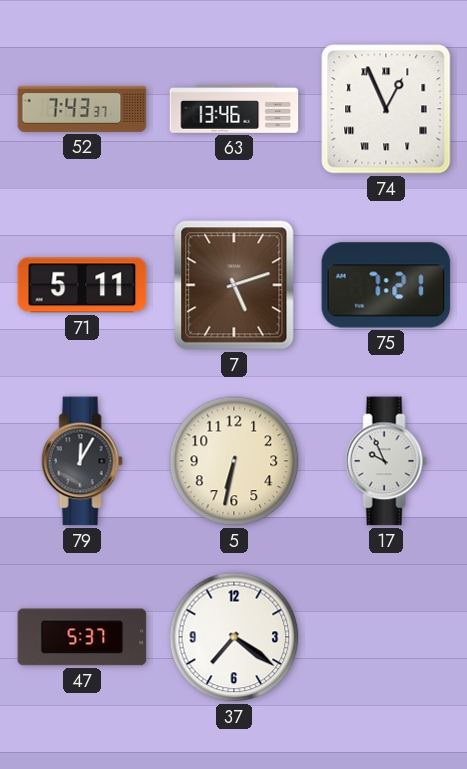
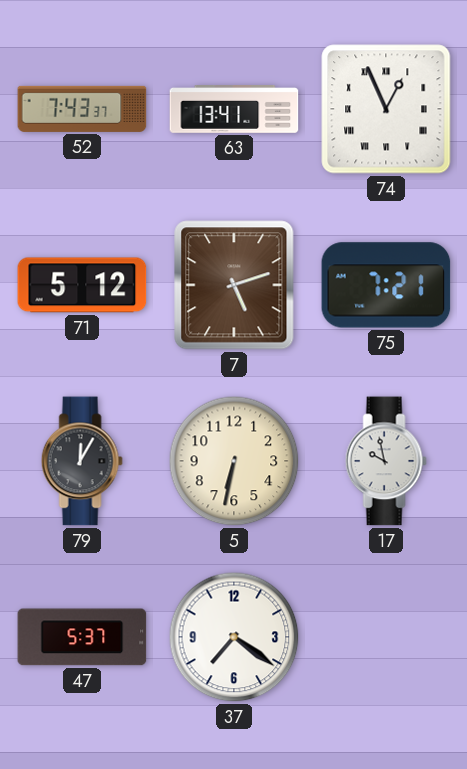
63: 13:46 -> 13:41
71: 5:11 -> 5:12
17: 9:56 -> 9:58
